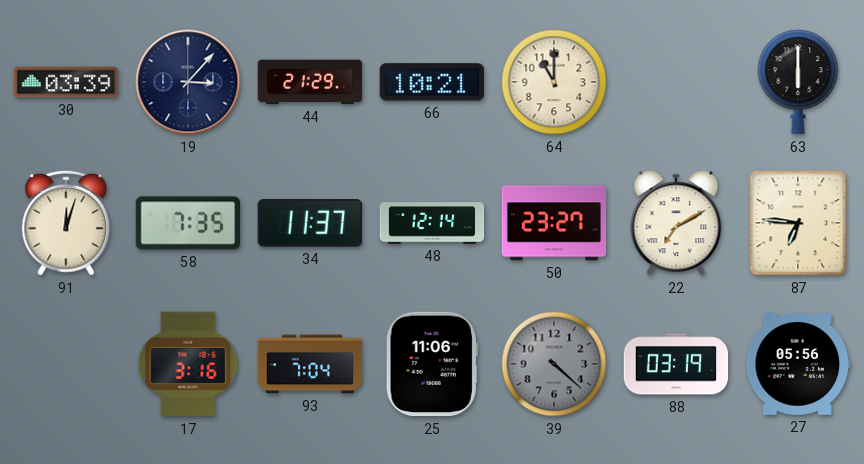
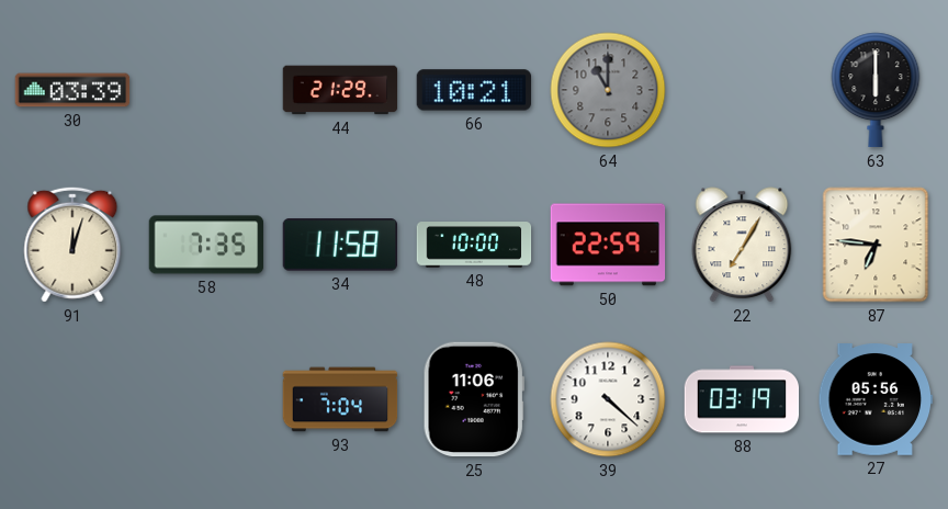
19: 3:07 -> none
64 dial: cream -> grey
34: 11:37 -> 11:58
48: 12:14 -> 10:00
50: 23:27 -> 22:59
22: 7:10 -> 7:05
17: 3:16 -> none
39 dial: grey -> white
